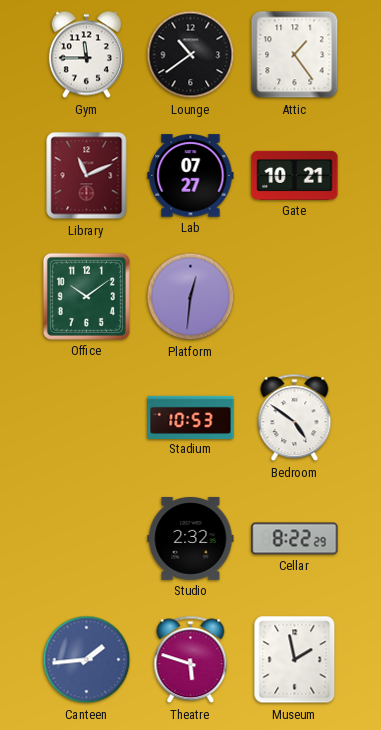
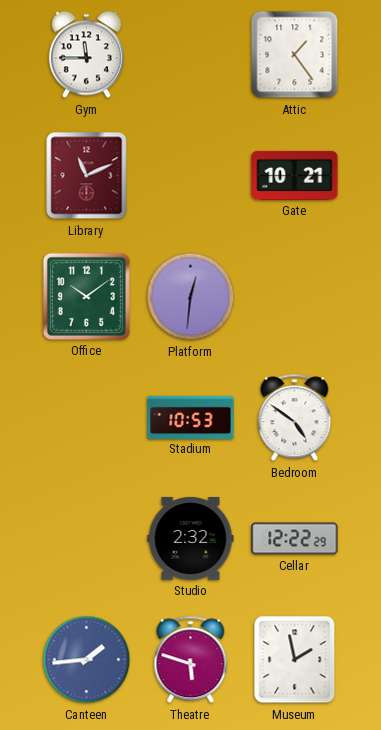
Lounge: 10:39 -> none
Lab: 07:27 -> none
Cellar: 8:22 -> 12:22
